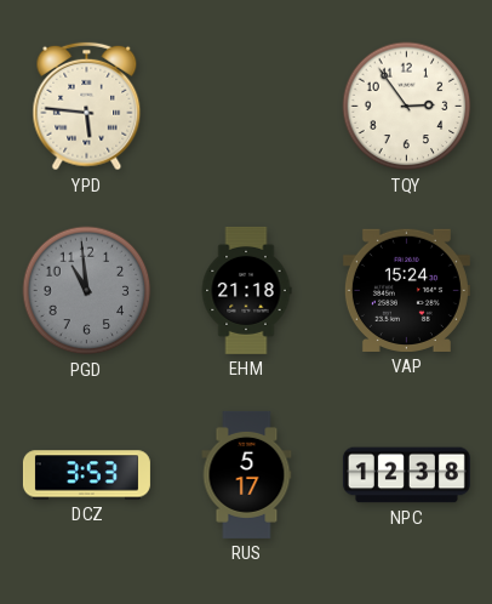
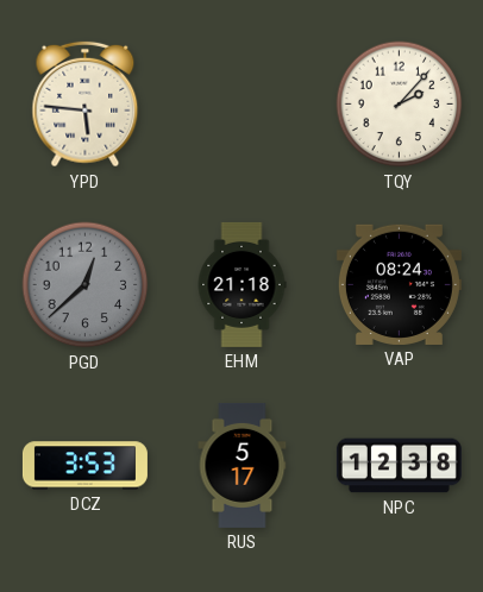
TQY: 2:54 -> 2:07
PGD: 10:59 -> 12:38
VAP: 15:24 -> 08:24
